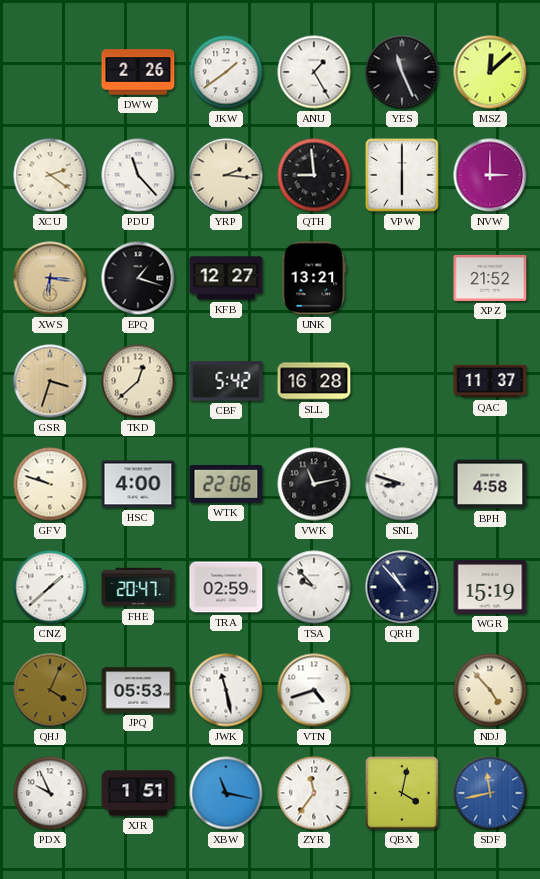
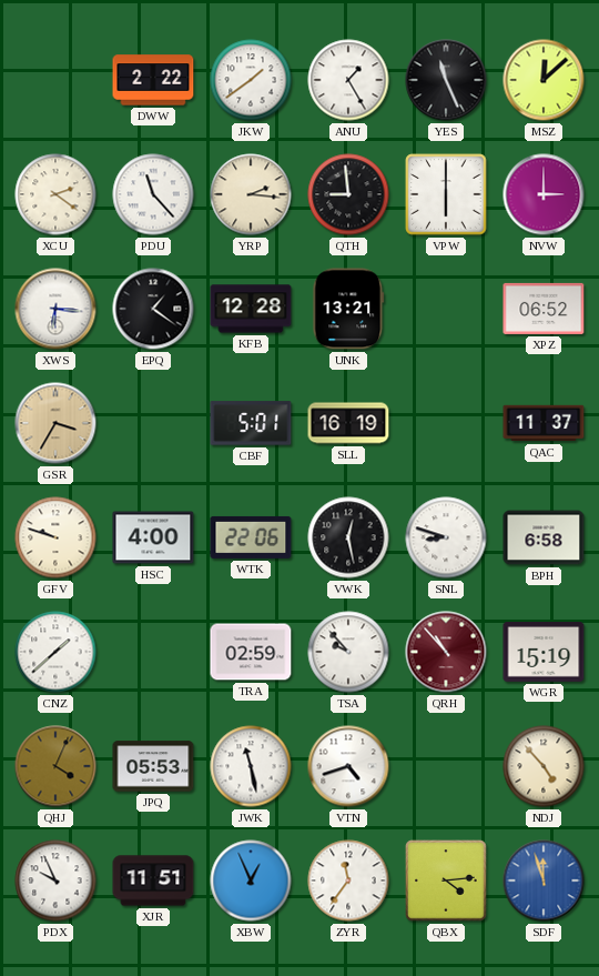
DWW: 2:26 -> 2:22
XWS dial: champagne -> white
EPQ: 1:18 -> 1:21
KFB: 12:27 -> 12:28
XPZ: 21:52 -> 06:52
GSR: 3:33 -> 3:35
TKD: 12:38 -> none
CBF: 5:42 -> 5:01
SLL: 16:28 -> 16:19
VWK: 11:13 -> 12:28
BPH: 4:58 -> 6:58
FHE: 20:47 -> none
QRH dial: navy -> burgundy
XJR: 1:51 -> 11:51
XBW: 11:17 -> 12:56
QBX: 4:02 -> 4:14
SDF: 11:43 -> 11:57
